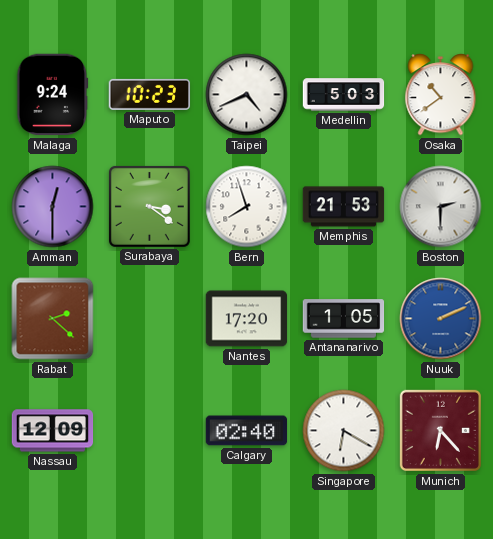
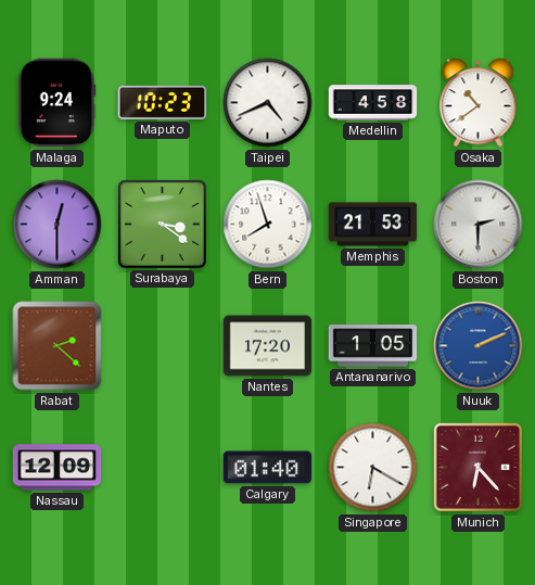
Medellin: 5:03 -> 4:58
Calgary: 02:40 -> 01:40
